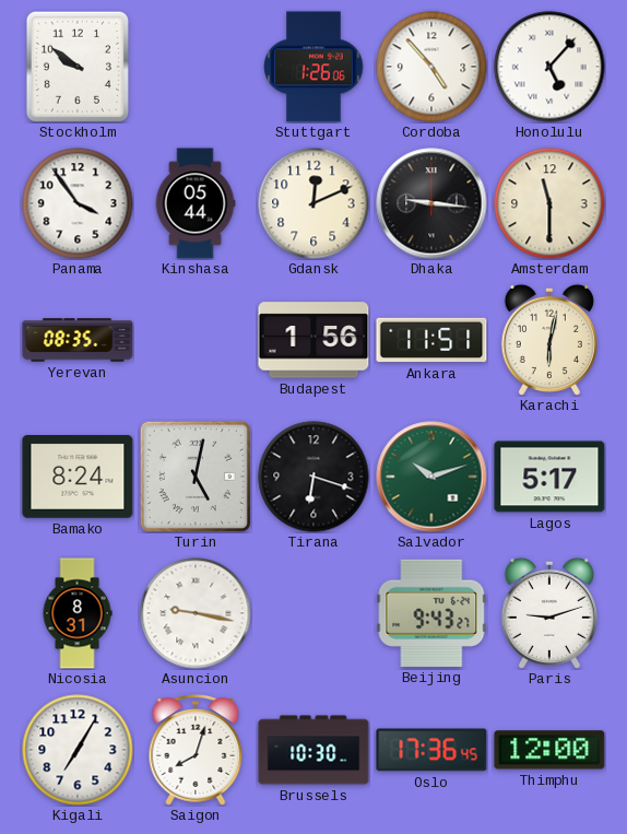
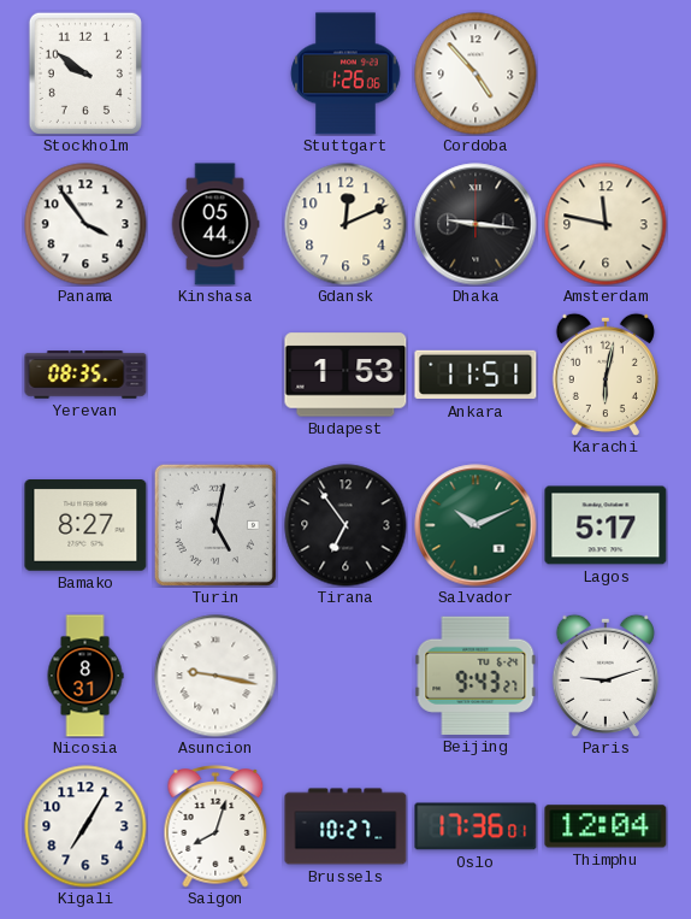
Honolulu: 5:07 -> none
Amsterdam: 11:30 -> 11:47
Budapest: 1:56 -> 1:53
Bamako: 8:24 -> 8:27
Tirana: 6:18 -> 6:54
Salvador: 10:12 -> 10:11
Brussels: 10:30 -> 10:27
Oslo: 17:36:45 -> 17:36:01
Thimphu: 12:00 -> 12:04
